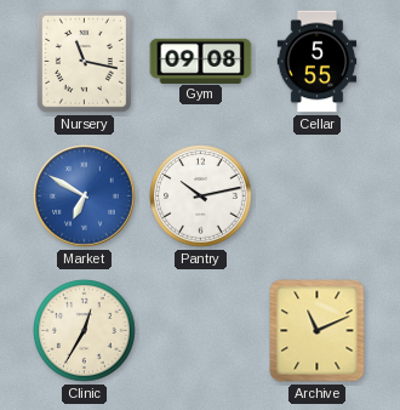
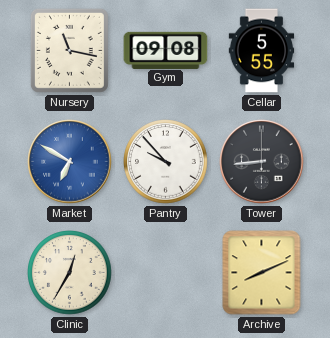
Pantry: 10:13 -> 9:53
Tower: none -> 8:44
Archive: 11:11 -> 8:11
